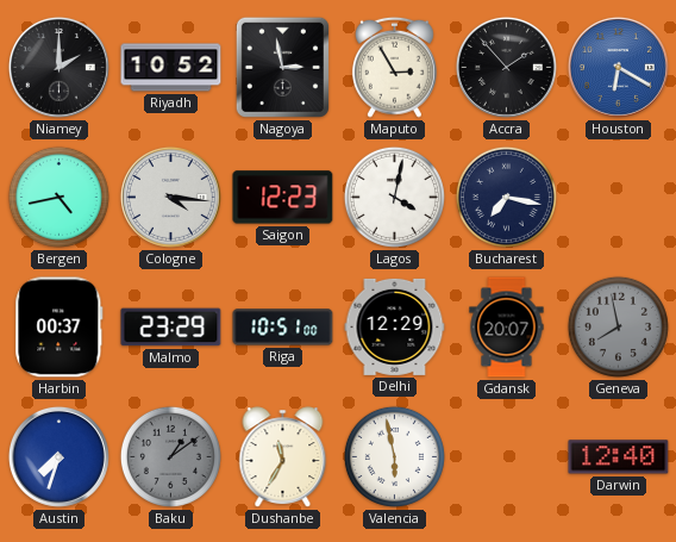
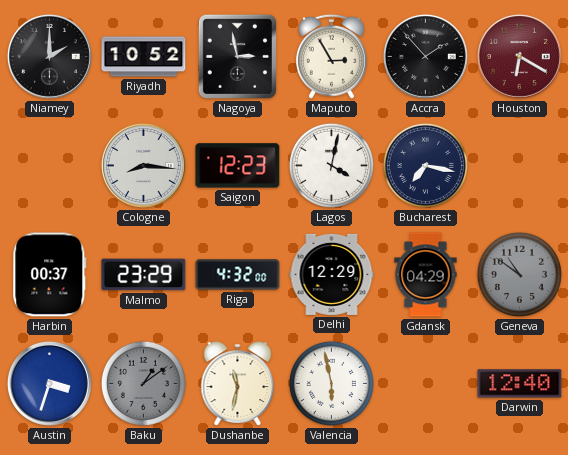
Houston dial: blue -> burgundy
Bergen: 4:43 -> none
Cologne: 4:16 -> 8:16
Riga: 10:51 -> 4:32
Gdansk: 20:07 -> 04:29
Geneva: 7:58 -> 10:51
Austin: 7:33 -> 3:33
Dushanbe: 11:35 -> 11:32
